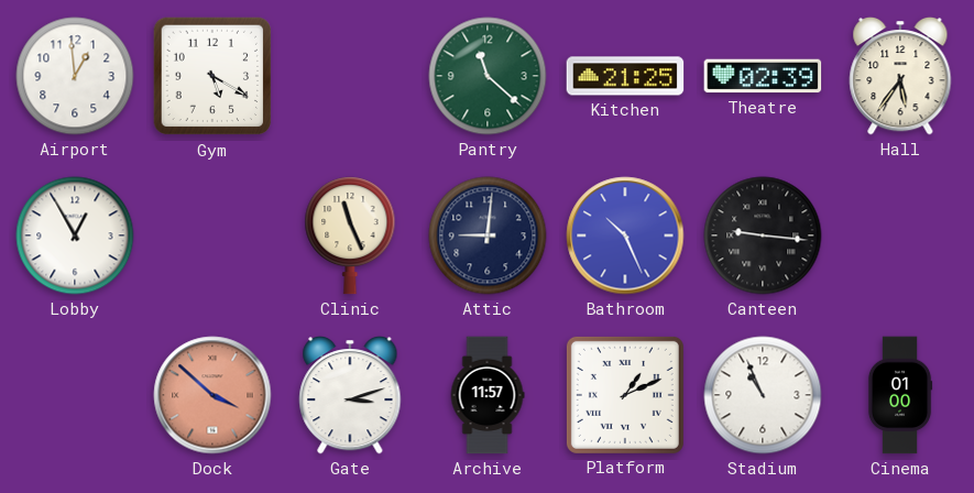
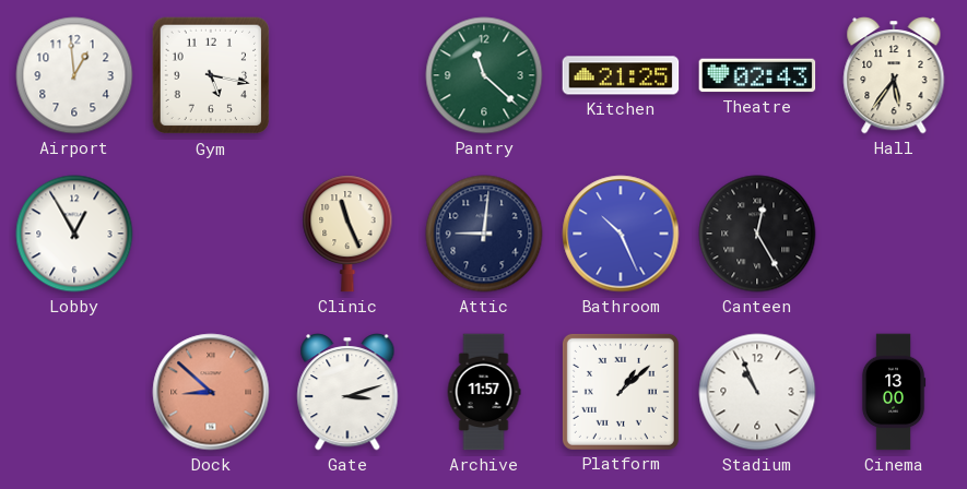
Gym: 5:20 -> 5:17
Theatre: 02:39 -> 02:43
Canteen: 9:16 -> 12:25
Dock: 3:52 -> 8:52
Platform: 1:11 -> 1:08
Cinema: 01:00 -> 13:00
